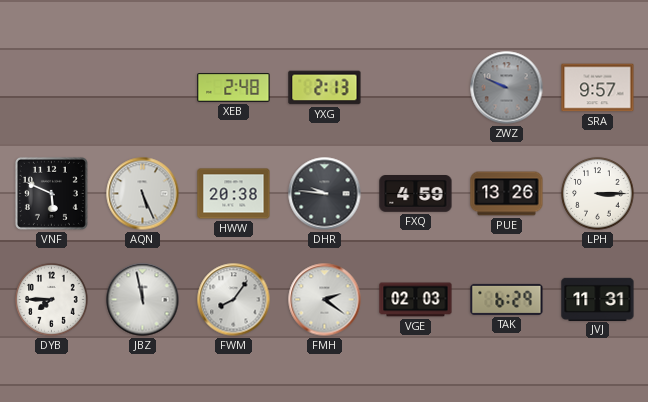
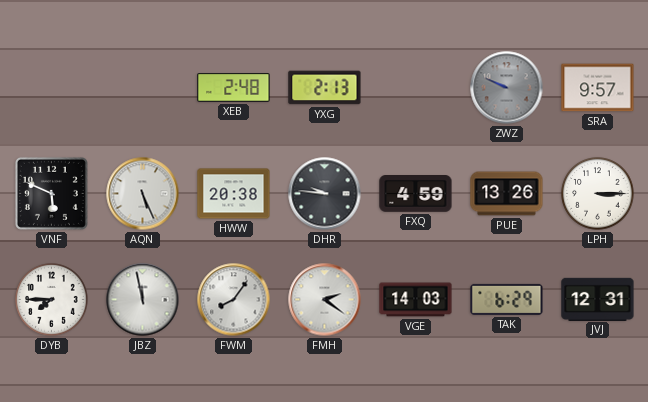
VGE: 02:03 -> 14:03
JVJ: 11:31 -> 12:31
